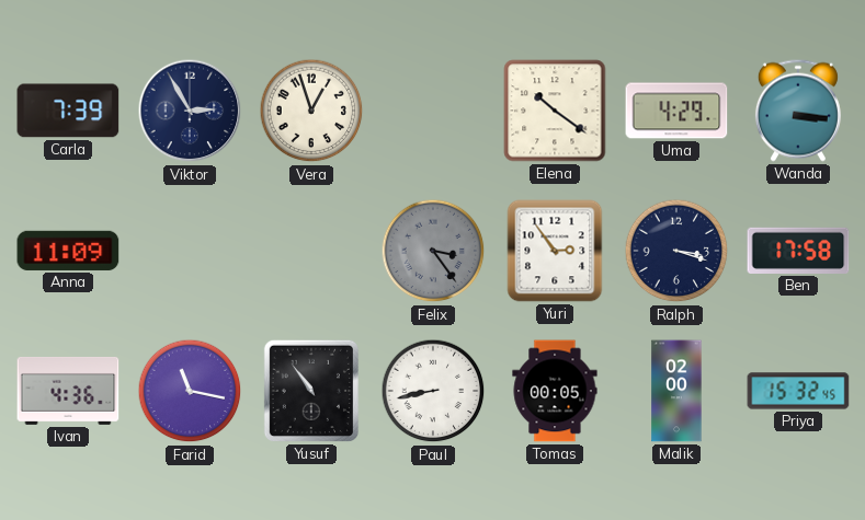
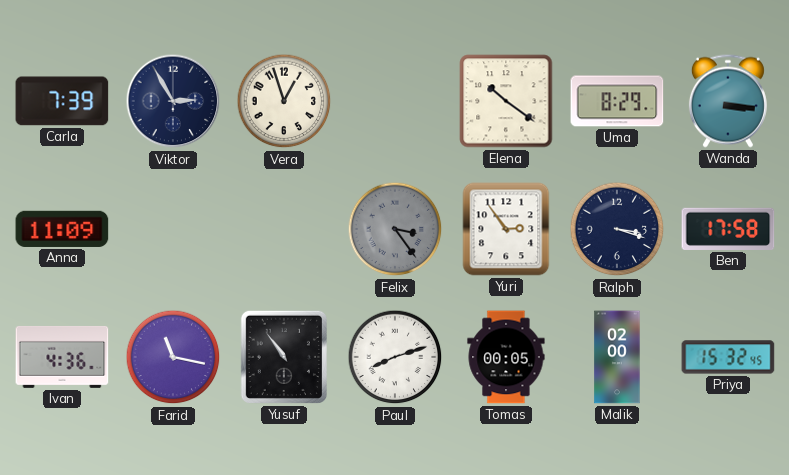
Uma: 4:29 -> 8:29
Paul: 8:43 -> 8:12
